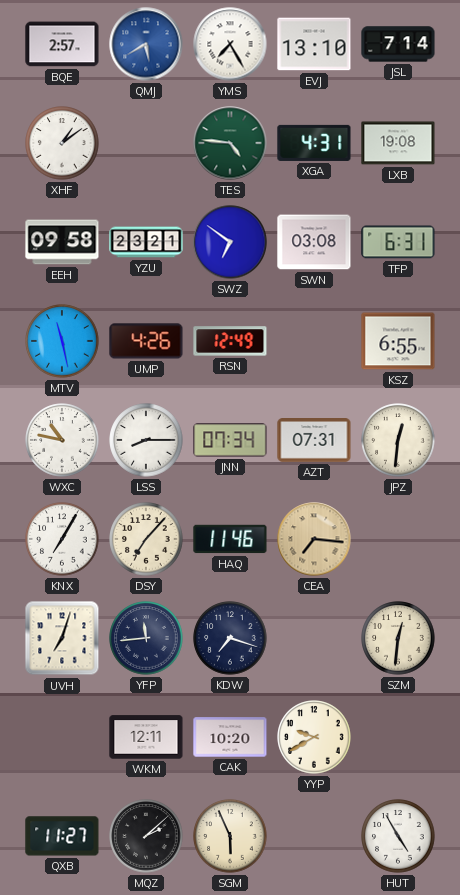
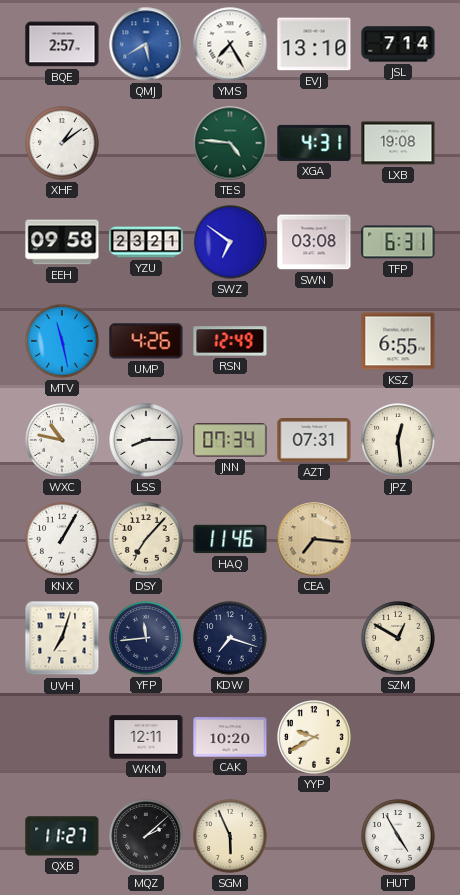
JPZ: 12:31 -> 12:29
KNX: 7:05 -> 1:05
SZM: 12:31 -> 12:50
